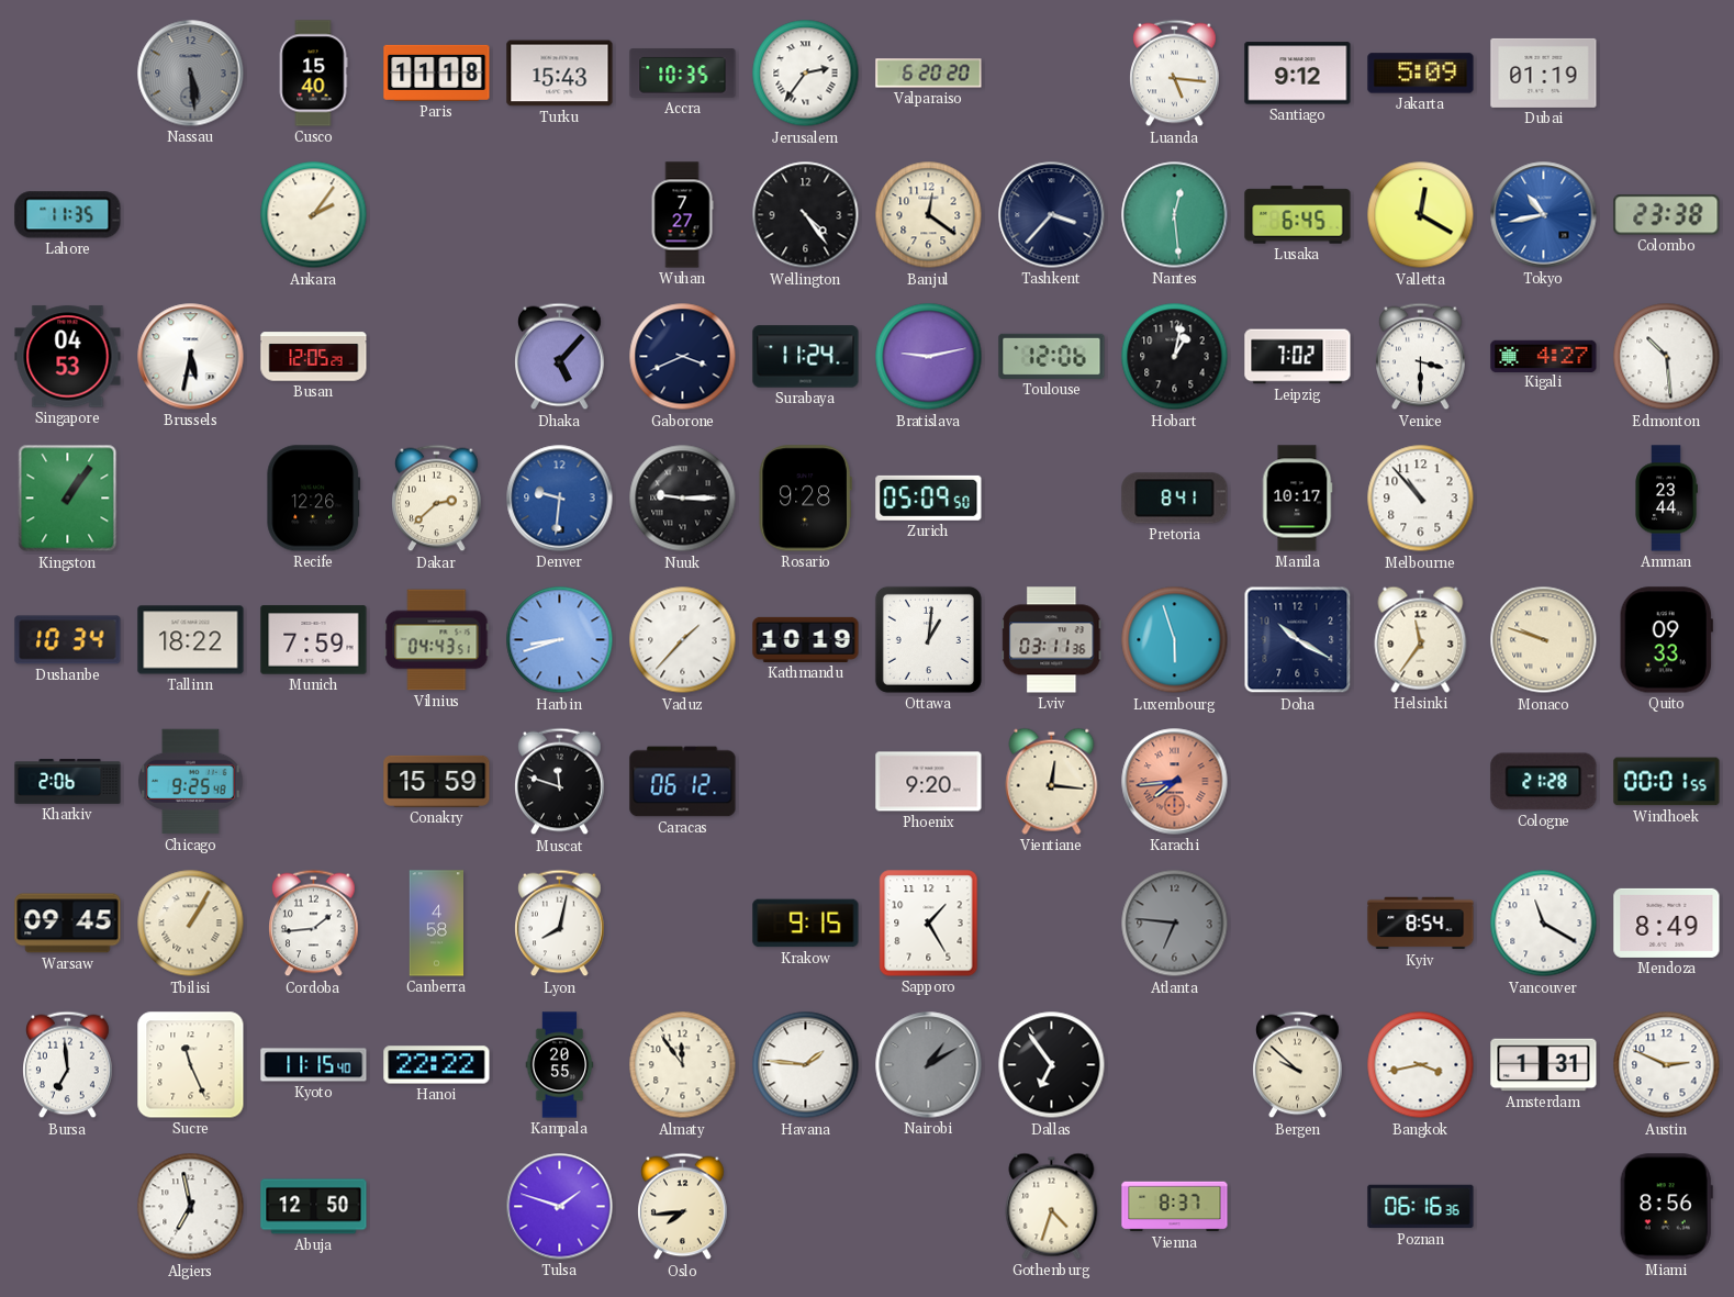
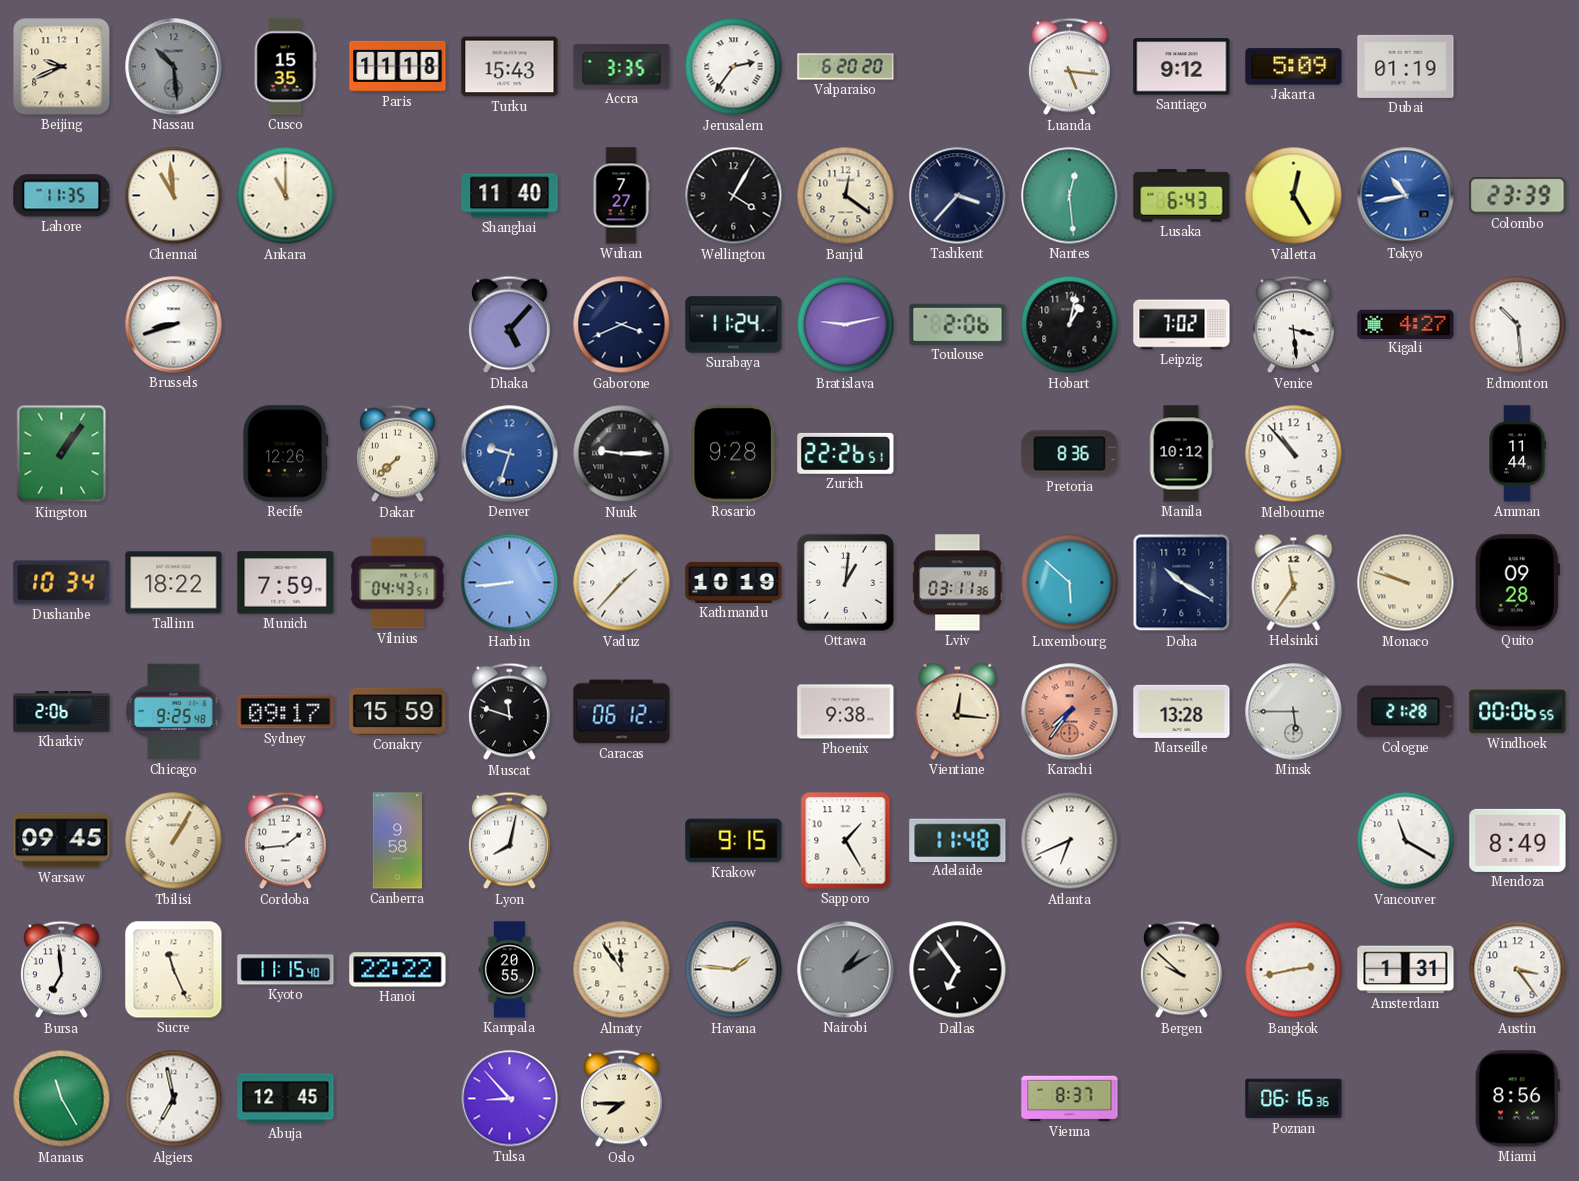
Beijing: none -> 9:41
Nassau: 5:29 -> 10:29
Cusco: 15:40 -> 15:35
Accra: 10:35 -> 3:35
Chennai: none -> 10:59
Ankara: 2:06 -> 11:00
Shanghai: none -> 11:40
Wellington: 4:24 -> 4:05
Lusaka: 6:45 -> 6:43
Valletta: 12:20 -> 12:25
Colombo: 23:38 -> 23:39
Singapore: 04:53 -> none
Brussels: 5:32 -> 8:42
Busan: 12:05 -> none
Toulouse: 12:06 -> 2:06
Venice: 3:30 -> 3:29
Dakar: 2:38 -> 7:38
Denver: 9:31 -> 9:33
Zurich: 05:09 -> 22:26
Pretoria: 8:41 -> 8:36
Manila: 10:17 -> 10:12
Amman: 23:44 -> 11:44
Harbin: 8:42 -> 8:44
Luxembourg: 5:57 -> 5:52
Quito: 09:33 -> 09:28
Sydney: none -> 09:17
Phoenix: 9:20 -> 9:38
Karachi: 7:44 -> 7:36
Marseille: none -> 13:28
Minsk: none -> 5:45
Windhoek: 00:01 -> 00:06
Canberra: 4:58 -> 9:58
Adelaide: none -> 11:48
Atlanta: 6:46 -> 6:41
Atlanta dial: grey -> white
Kyiv: 8:54 -> none
Bangkok: 3:43 -> 2:43
Austin: 2:49 -> 3:24
Manaus: none -> 11:25
Abuja: 12:50 -> 12:45
Tulsa: 1:48 -> 8:53
Oslo: 7:44 -> 7:45
Gothenburg: 4:33 -> none
